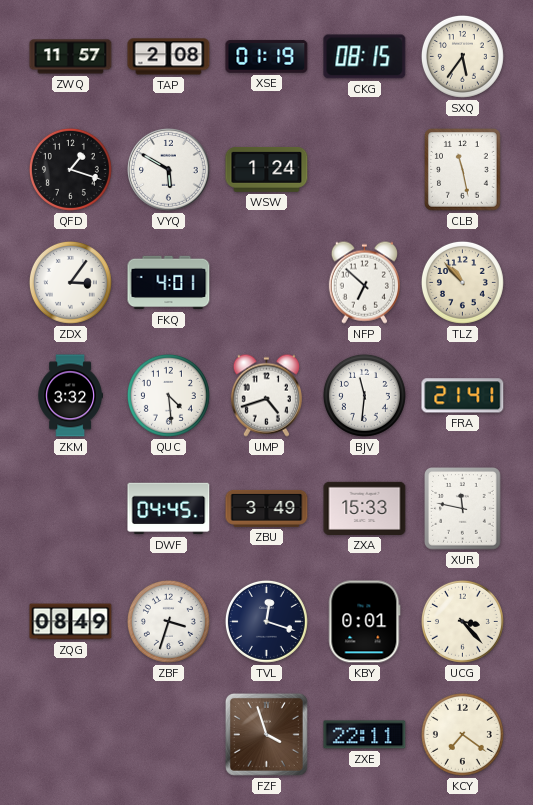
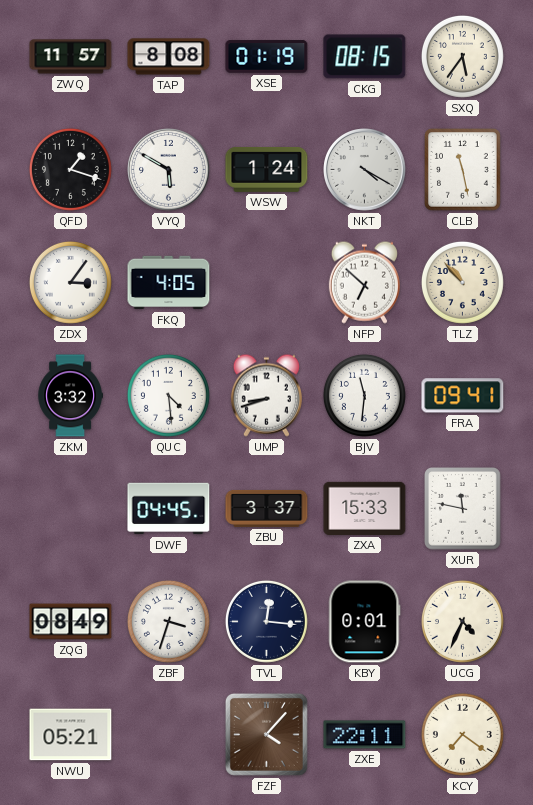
TAP: 2:08 -> 8:08
NKT: none -> 4:20
FKQ: 4:01 -> 4:05
UMP: 4:42 -> 8:42
FRA: 21:41 -> 09:41
ZBU: 3:49 -> 3:37
TVL: 12:18 -> 12:16
UCG: 3:23 -> 4:34
NWU: none -> 05:21
FZF: 3:57 -> 4:07
